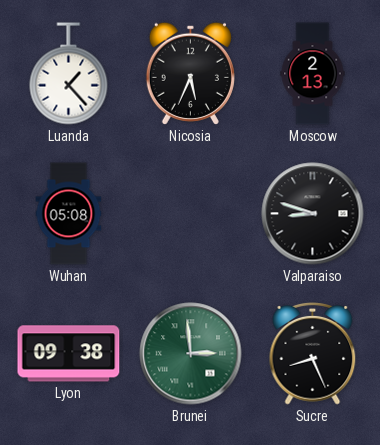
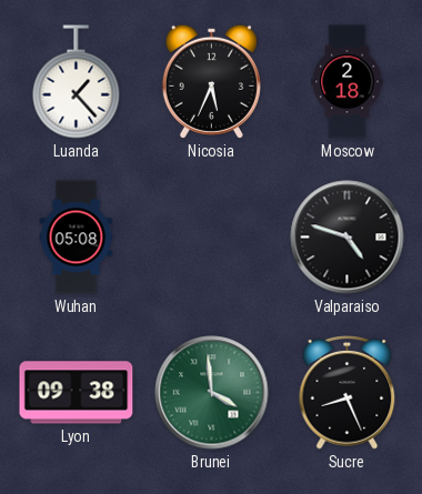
Moscow: 2:13 -> 2:18
Valparaiso: 8:48 -> 4:48
Brunei: 2:59 -> 3:59
